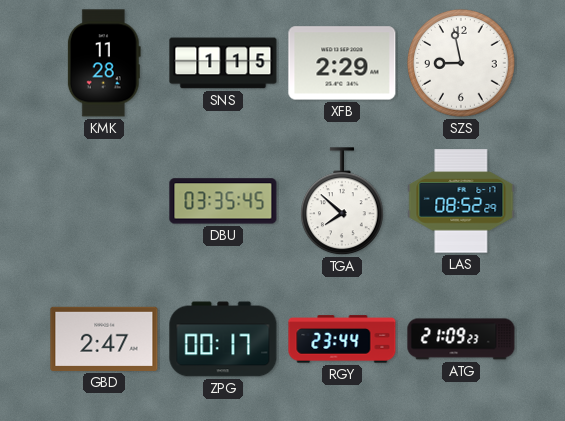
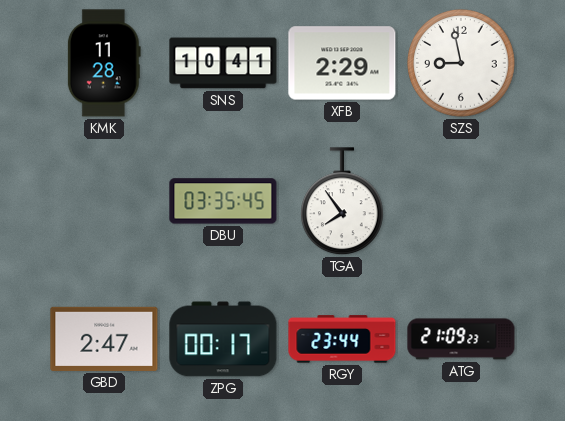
SNS: 1:15 -> 10:41
TGA: 7:52 -> 7:54
LAS: 08:52 -> none
